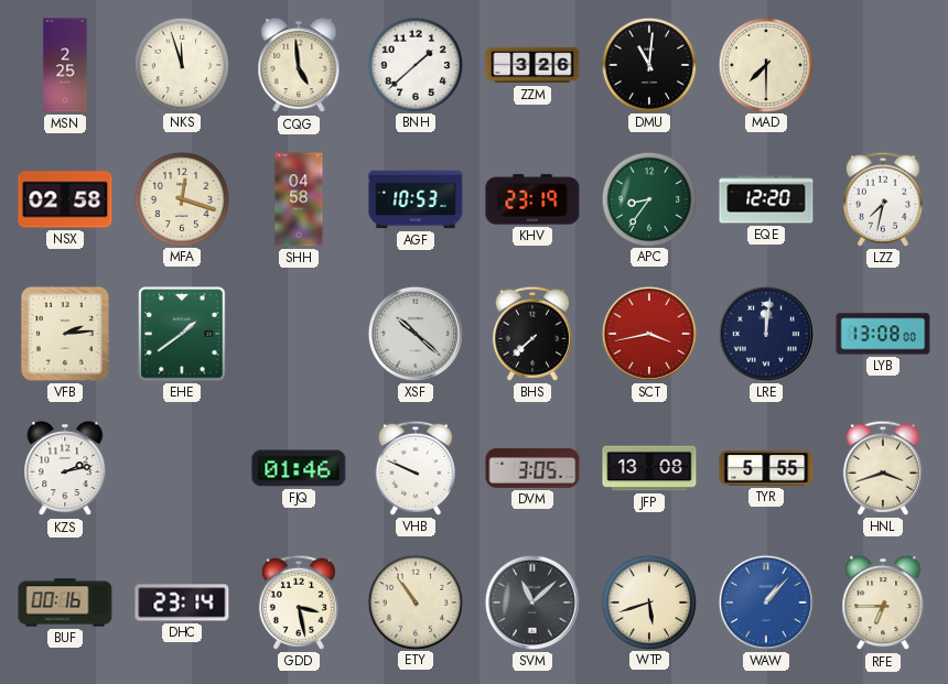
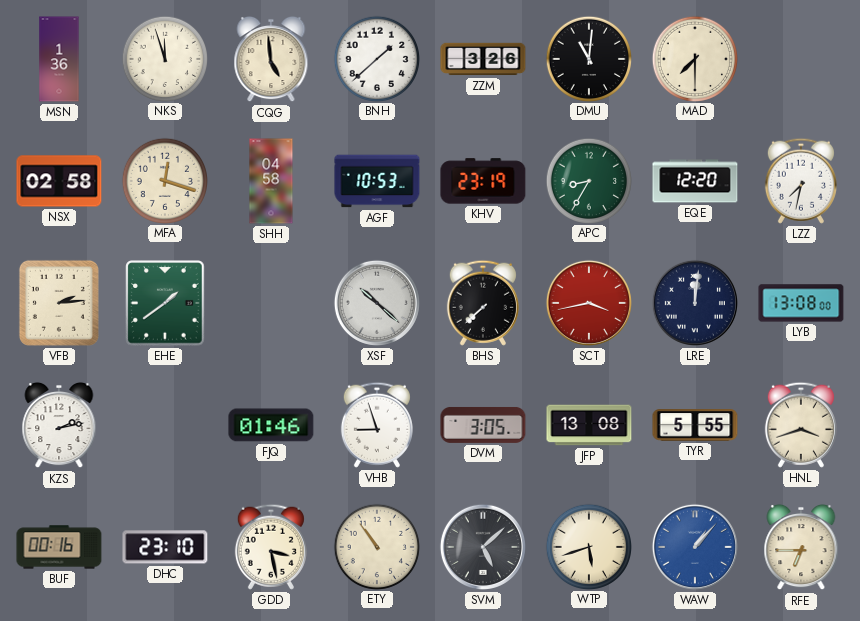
MSN: 2:25 -> 1:36
APC: 8:36 -> 8:35
VHB: 9:49 -> 8:57
DHC: 23:14 -> 23:10
SVM: 11:08 -> 5:08
